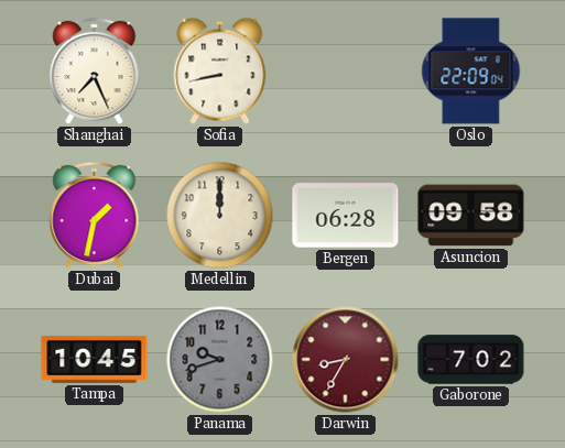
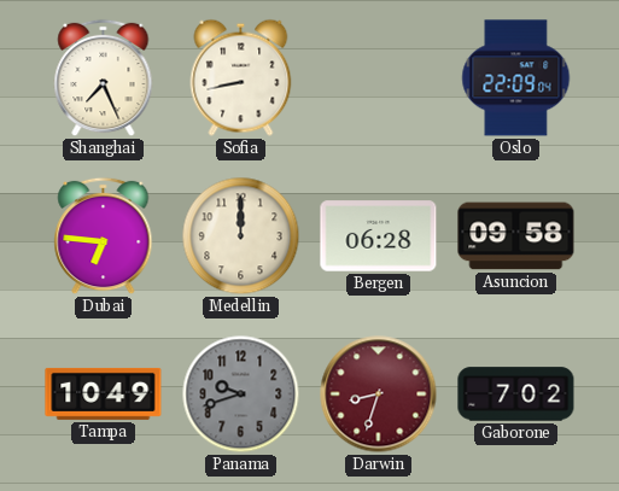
Dubai: 1:32 -> 6:46
Tampa: 10:45 -> 10:49
Darwin: 8:35 -> 8:33
